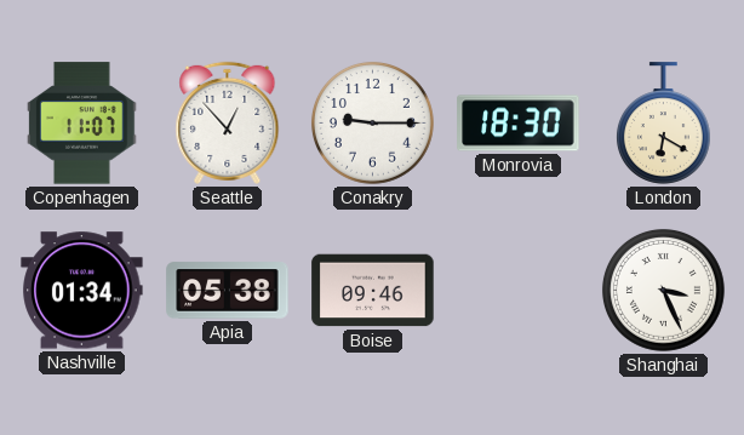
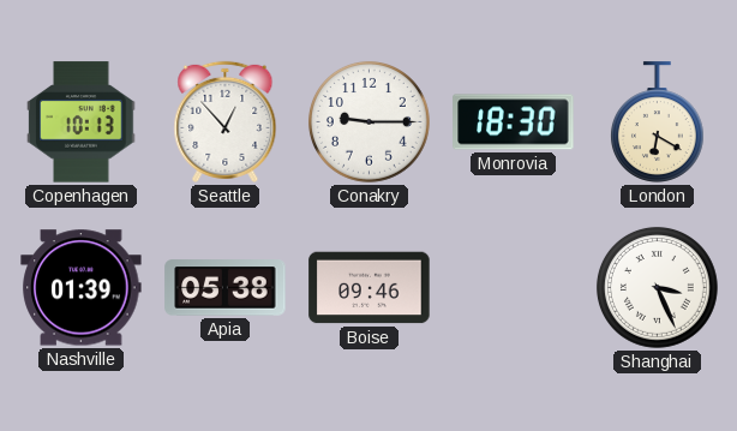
Copenhagen: 11:07 -> 10:13
Nashville: 01:34 -> 01:39
